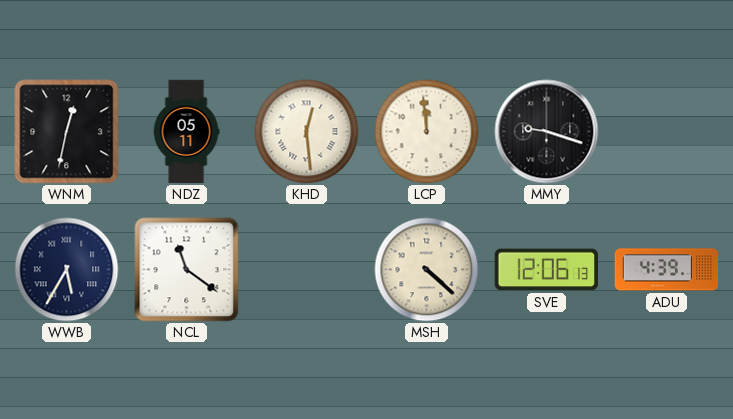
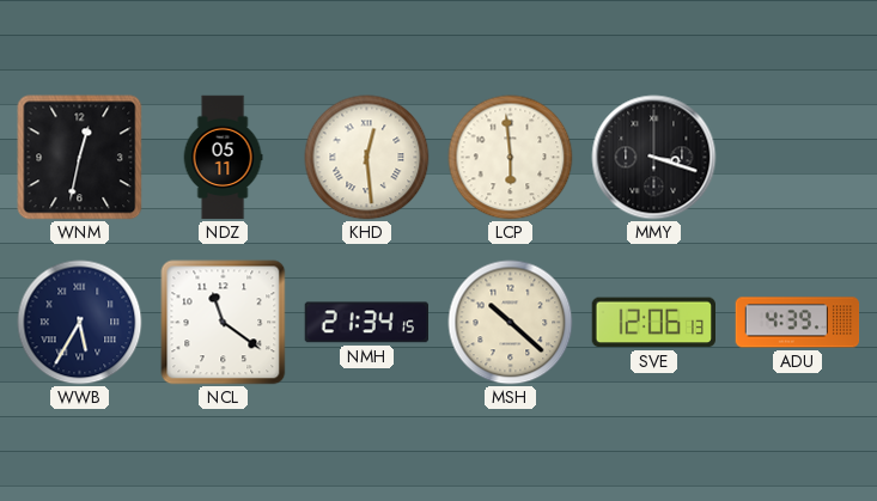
LCP: 11:59 -> 5:59
MMY: 9:18 -> 3:18
NMH: none -> 21:34
MSH: 4:22 -> 10:22
